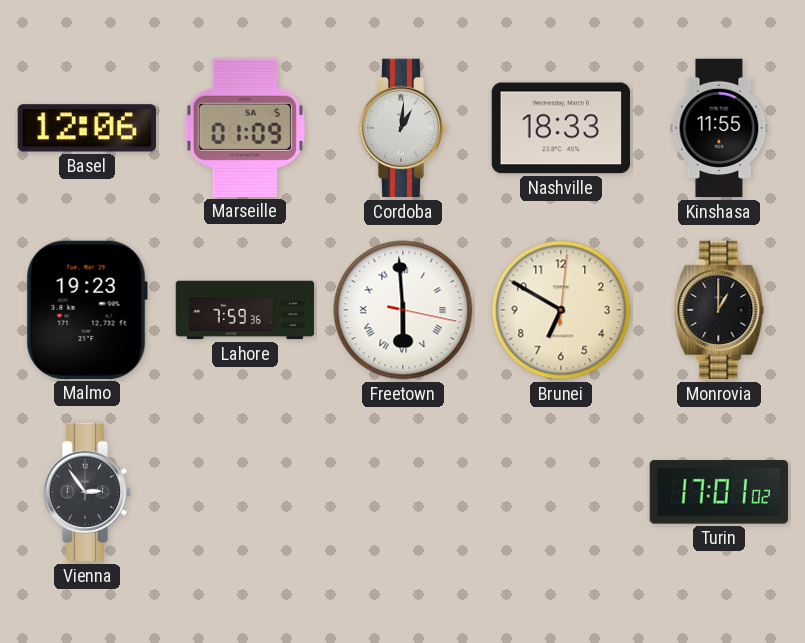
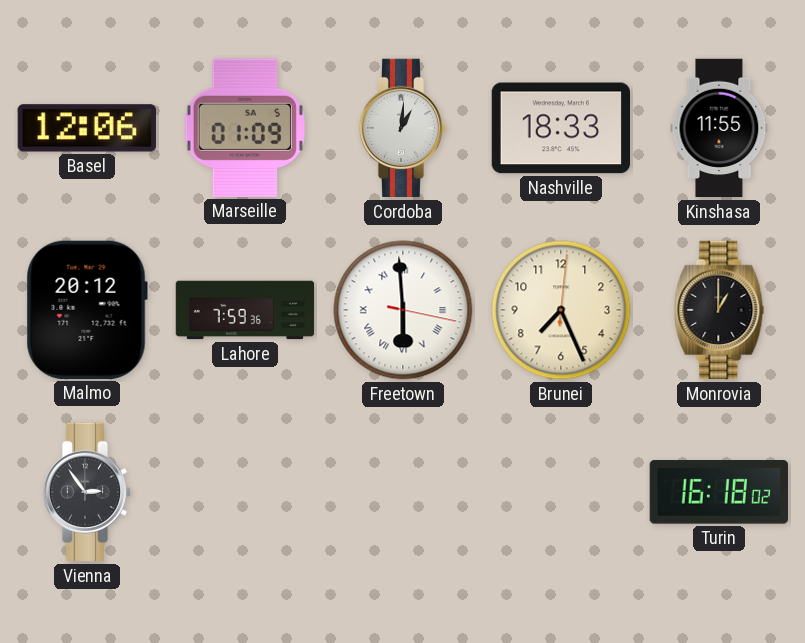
Malmo: 19:23 -> 20:12
Brunei: 6:50 -> 7:26
Turin: 17:01 -> 16:18
